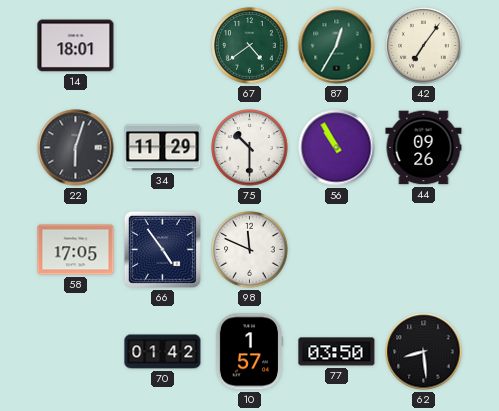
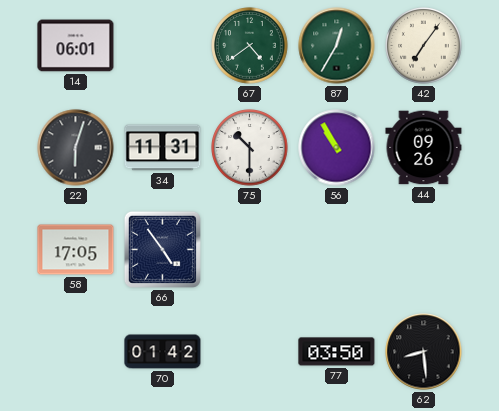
14: 18:01 -> 06:01
34: 11:29 -> 11:31
98: 11:49 -> none
10: 1:57 -> none
